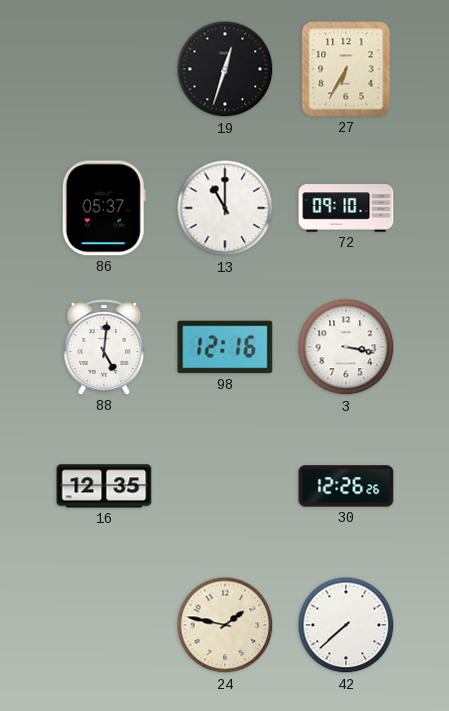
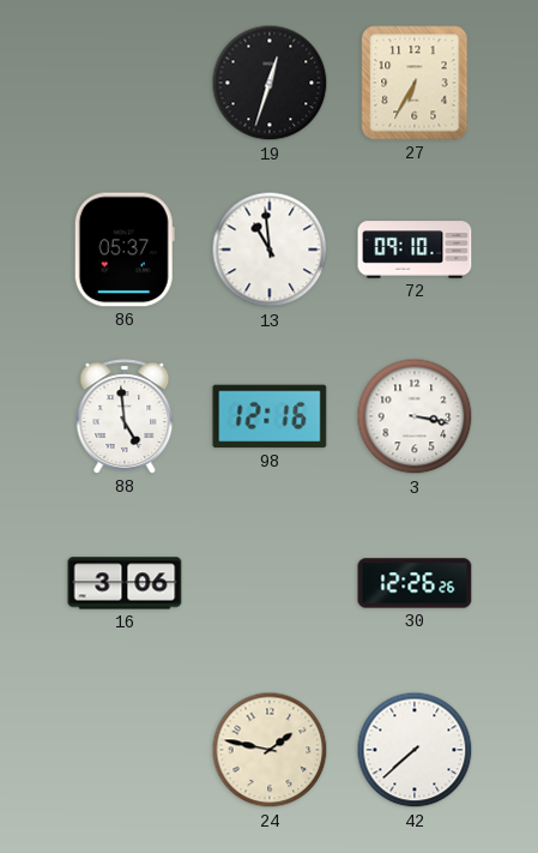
13: 11:00 -> 10:59
88: 5:01 -> 4:59
16: 12:35 -> 3:06
